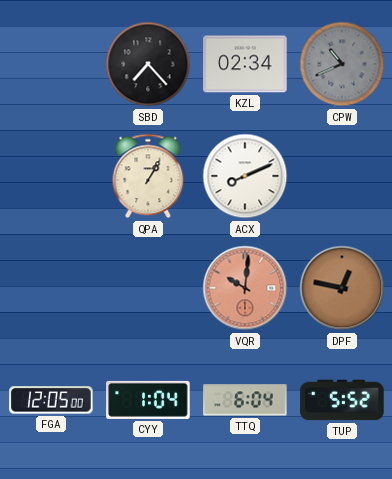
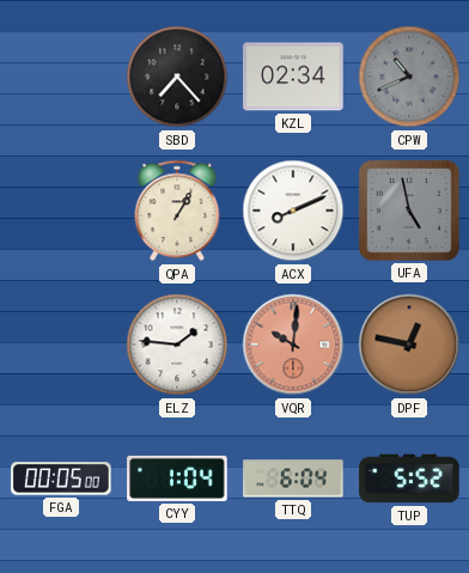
UFA: none -> 4:58
ELZ: none -> 1:46
FGA: 12:05 -> 00:05
